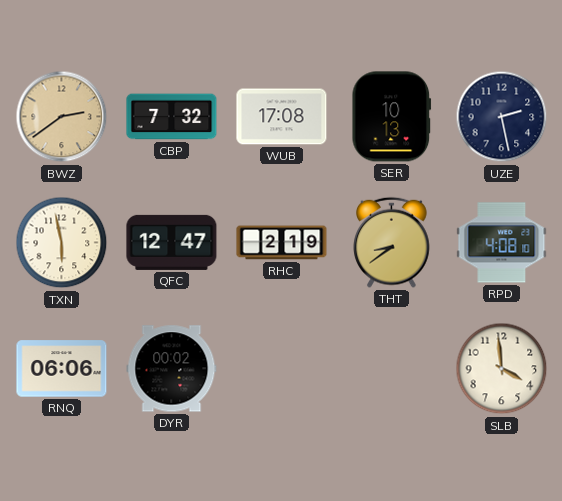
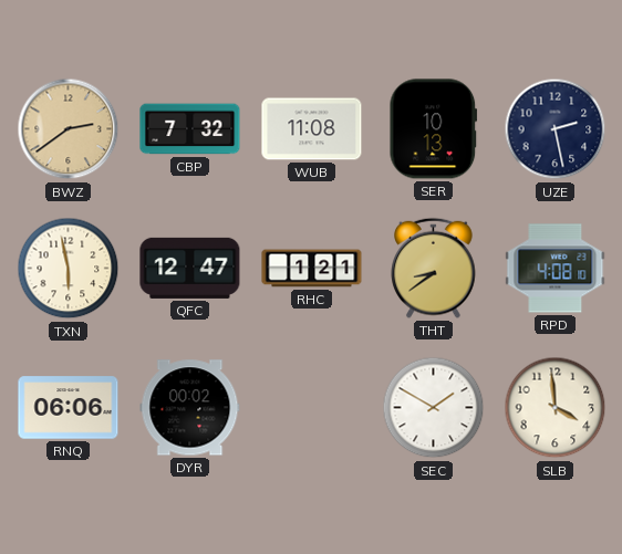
WUB: 17:08 -> 11:08
RHC: 2:19 -> 1:21
SEC: none -> 1:50
